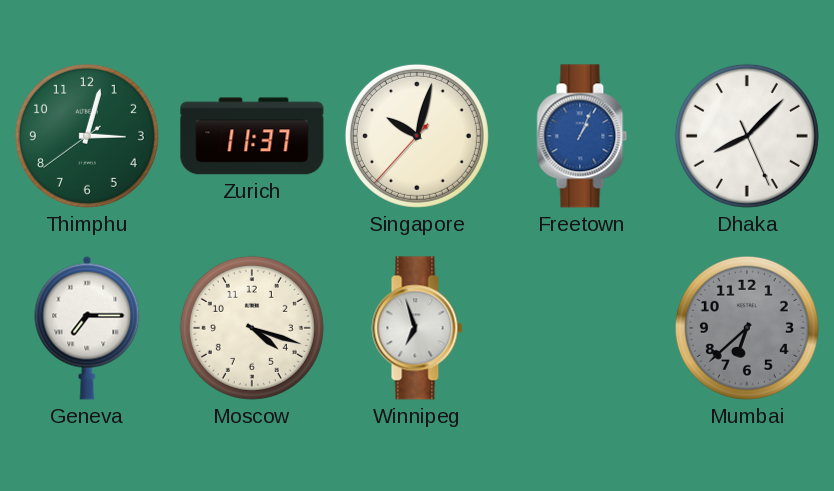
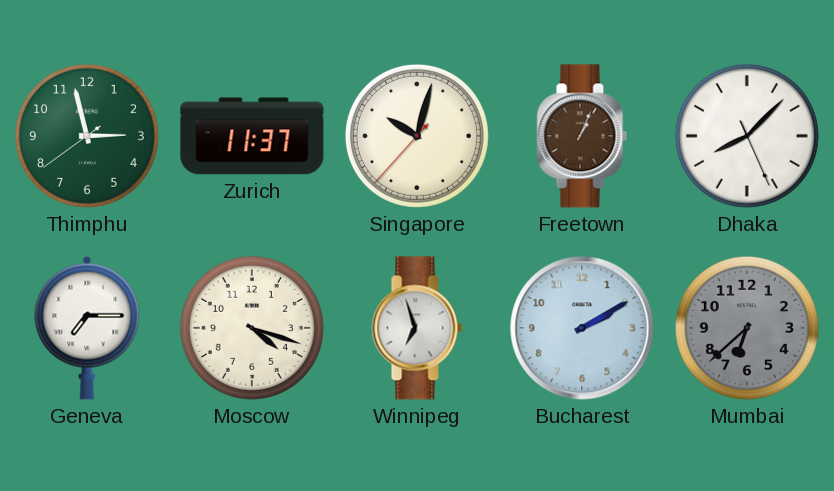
Thimphu: 3:02 -> 2:57
Freetown dial: blue -> brown
Bucharest: none -> 2:10
